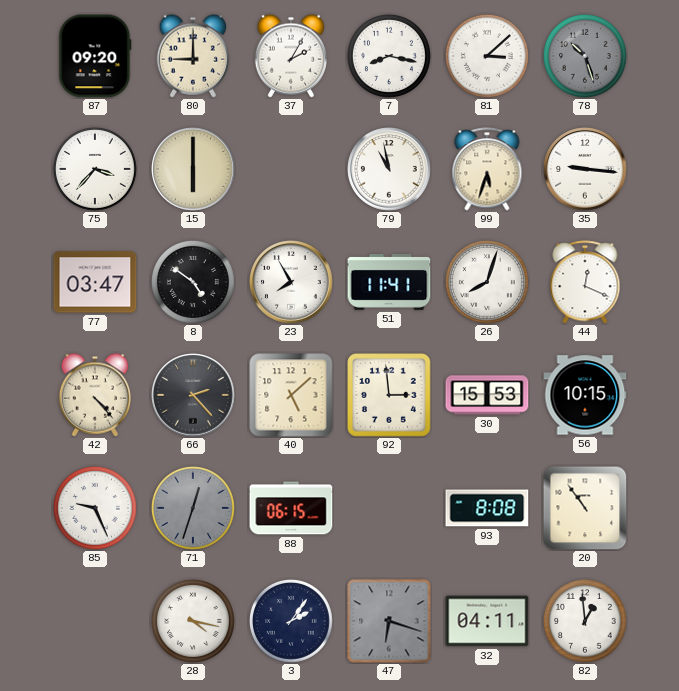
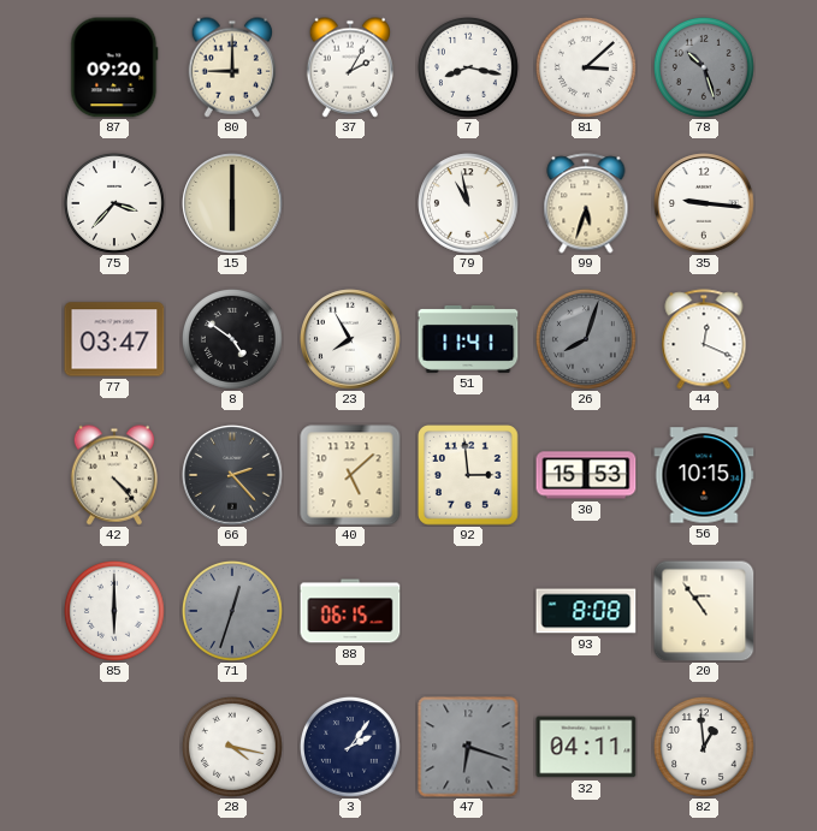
26 dial: white -> grey
85: 9:26 -> 6:00
